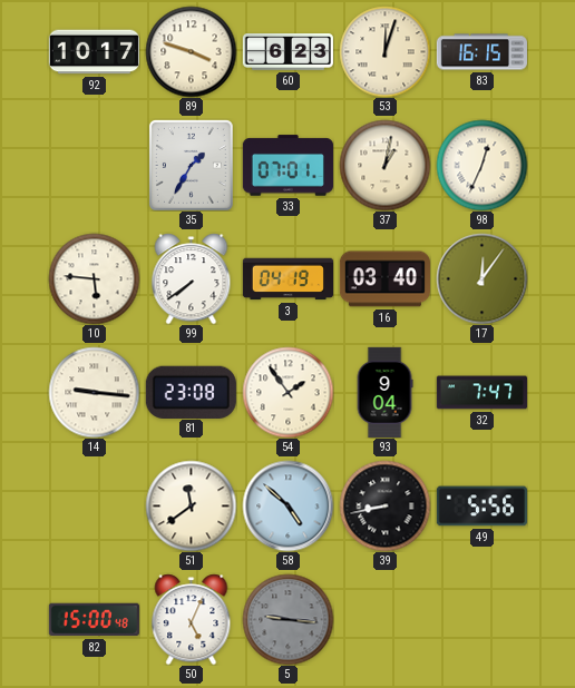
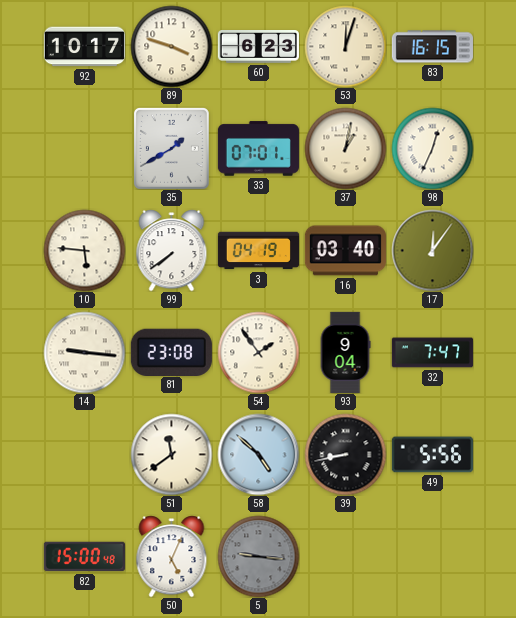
35: 1:35 -> 1:40
